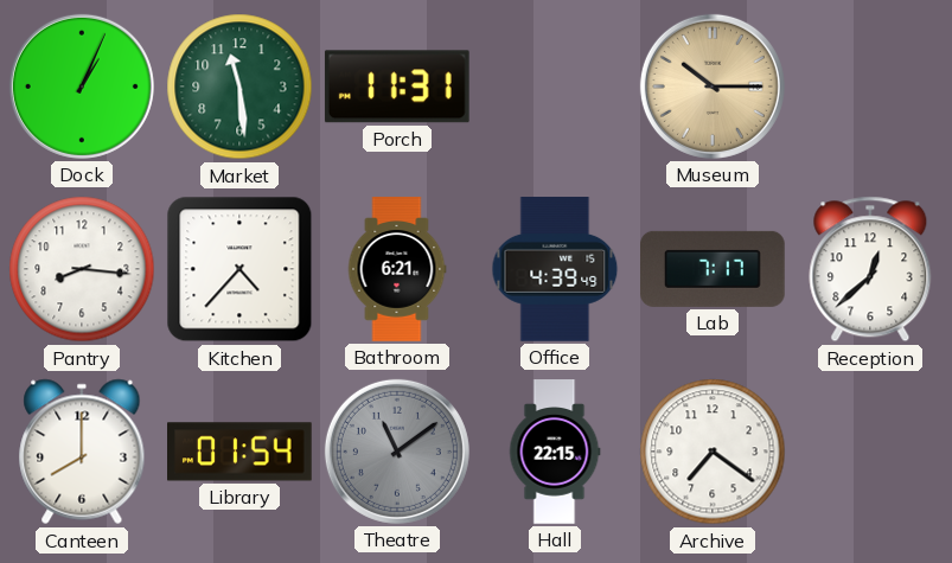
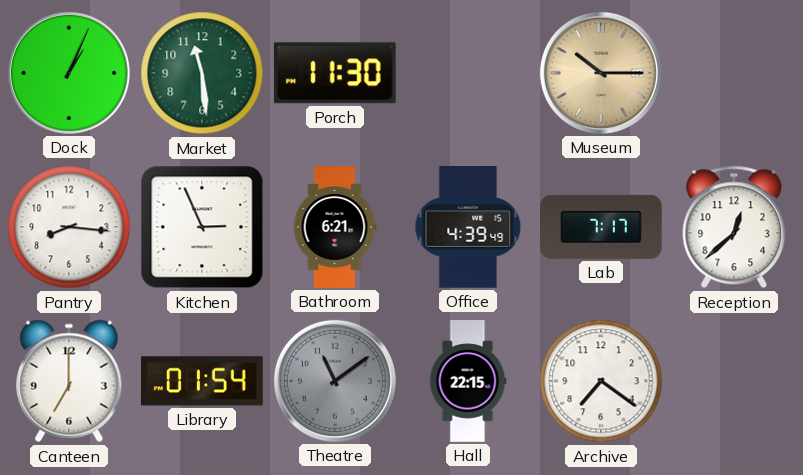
Porch: 11:31 -> 11:30
Kitchen: 4:37 -> 2:56
Canteen: 8:00 -> 7:00
